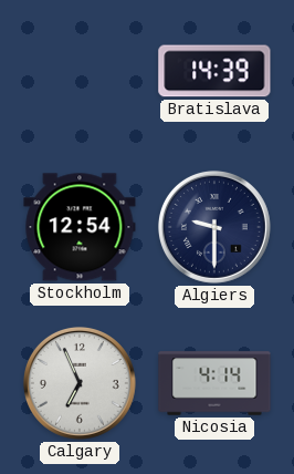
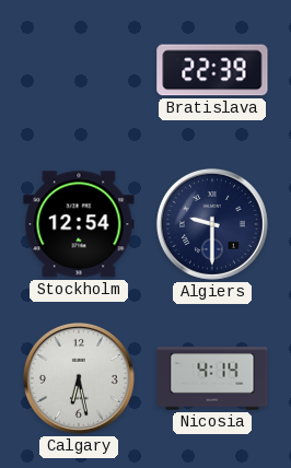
Bratislava: 14:39 -> 22:39
Calgary: 6:56 -> 6:28
